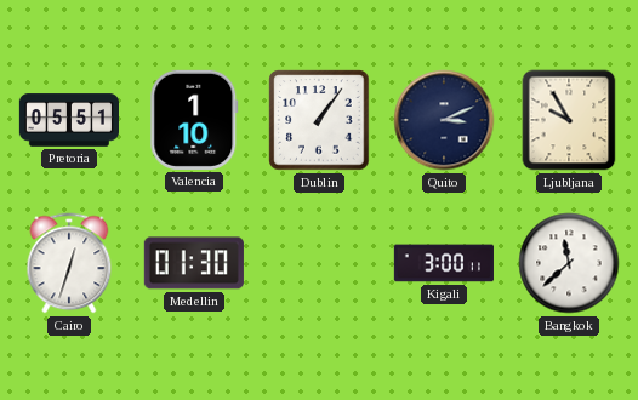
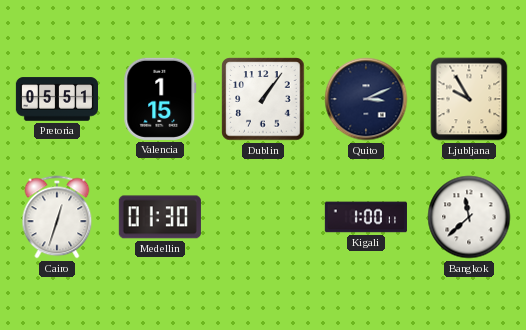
Valencia: 1:10 -> 1:15
Kigali: 3:00 -> 1:00
